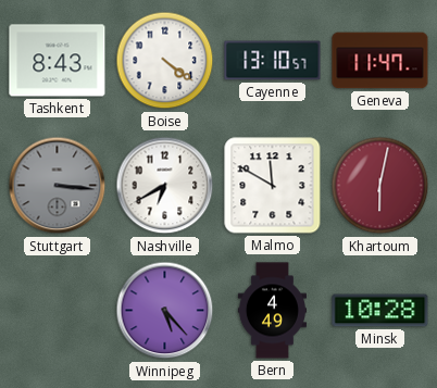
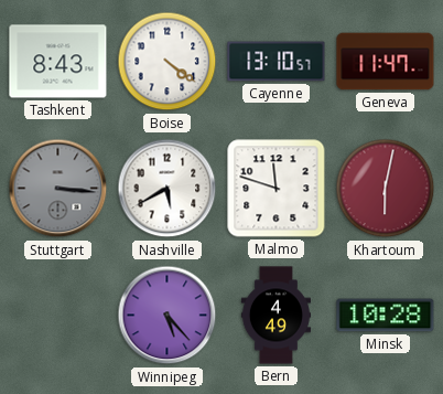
Nashville: 6:40 -> 5:40
Malmo: 11:50 -> 11:48
